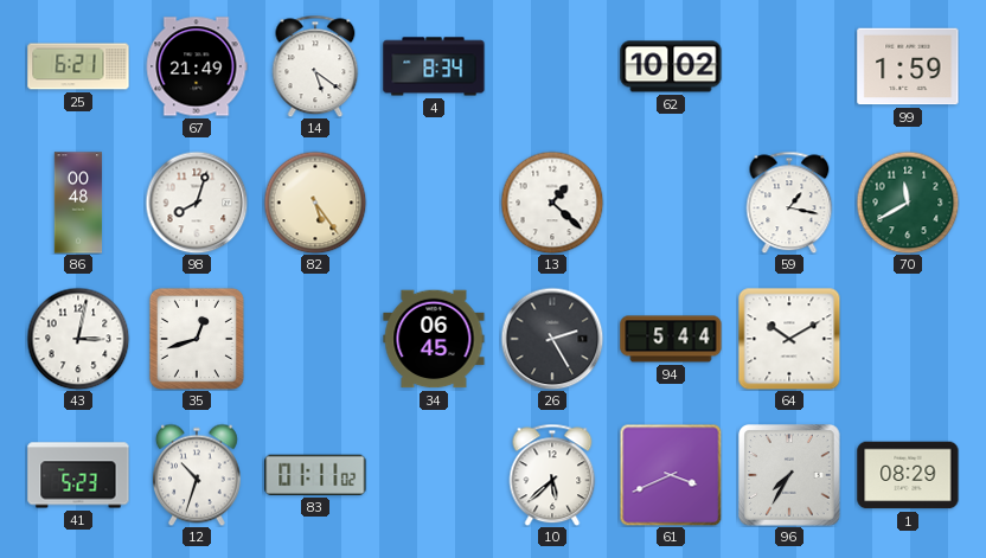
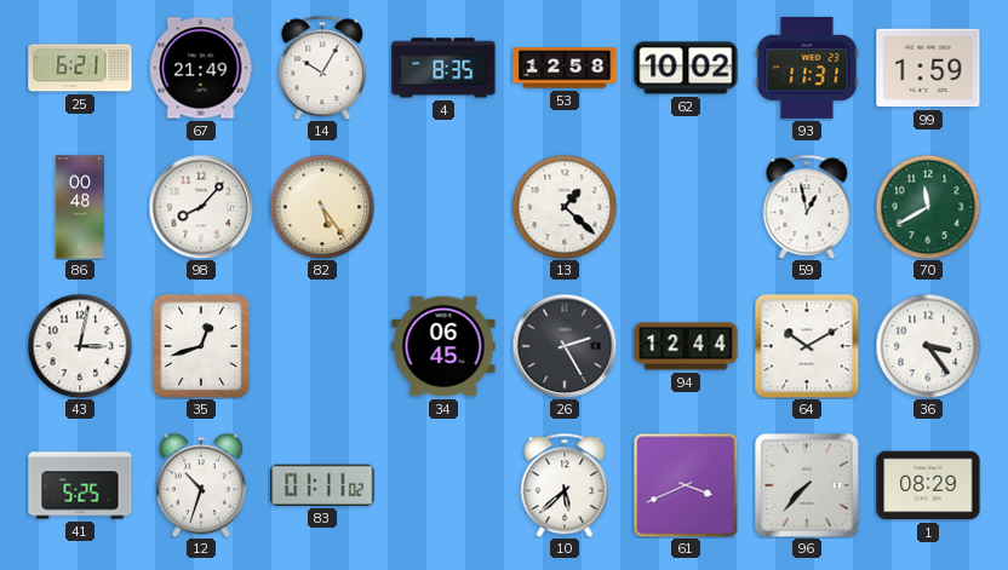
14: 5:21 -> 10:05
4: 8:34 -> 8:35
53: none -> 12:58
93: none -> 11:31
98: 8:03 -> 8:07
59: 1:17 -> 12:58
94: 5:44 -> 12:44
36: none -> 3:24
41: 5:23 -> 5:25
96: 7:35 -> 7:37
